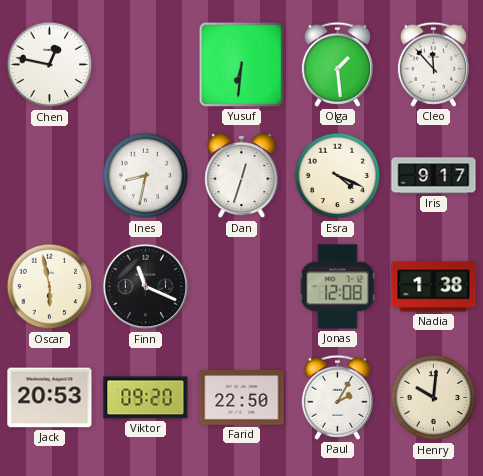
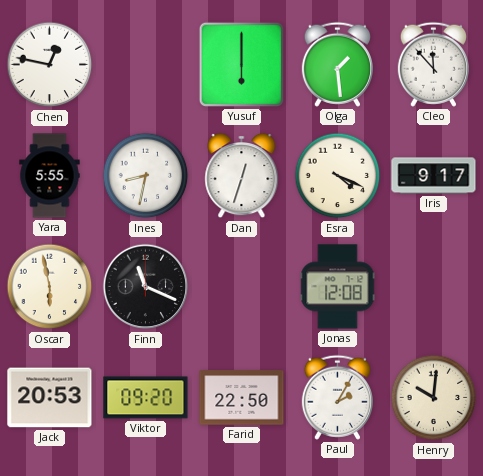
Yusuf: 6:31 -> 6:00
Yara: none -> 5:55
Nadia: 1:38 -> none
